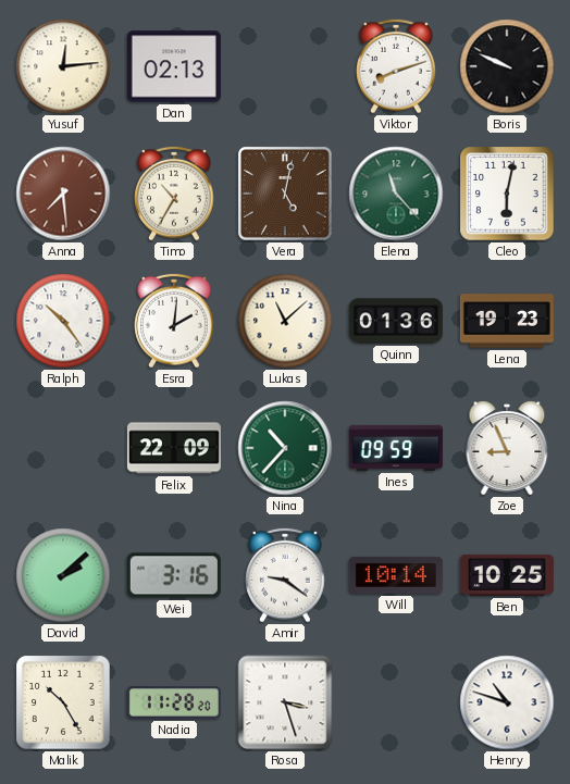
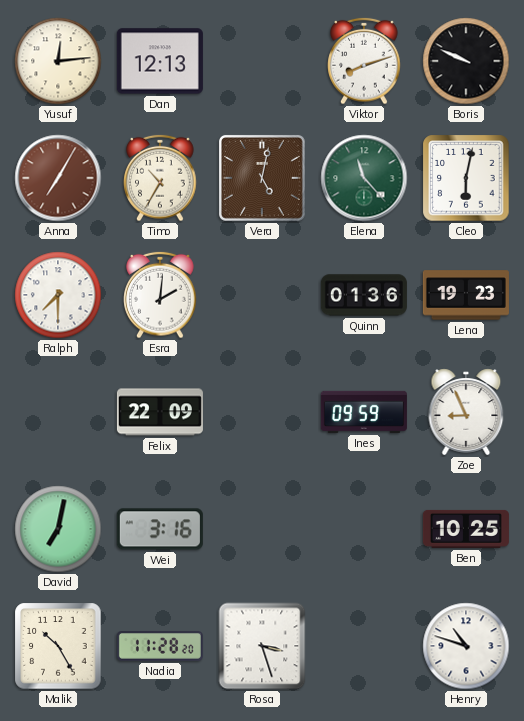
Dan: 02:13 -> 12:13
Anna: 7:29 -> 7:05
Ralph: 10:24 -> 7:30
Lukas: 11:08 -> none
Nina: 10:37 -> none
David: 2:08 -> 7:02
Amir: 9:21 -> none
Will: 10:14 -> none
